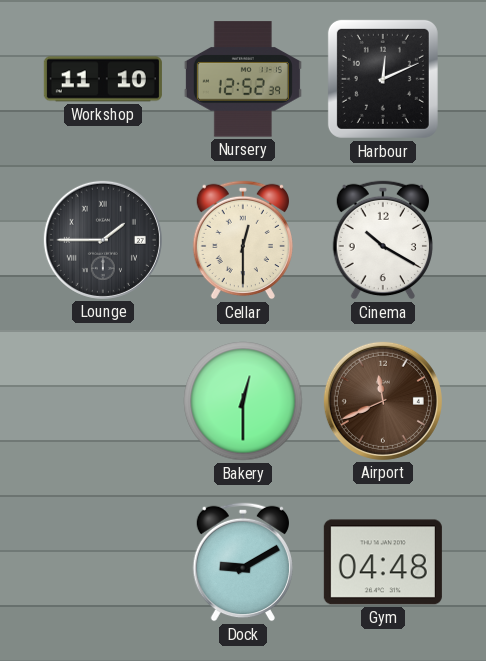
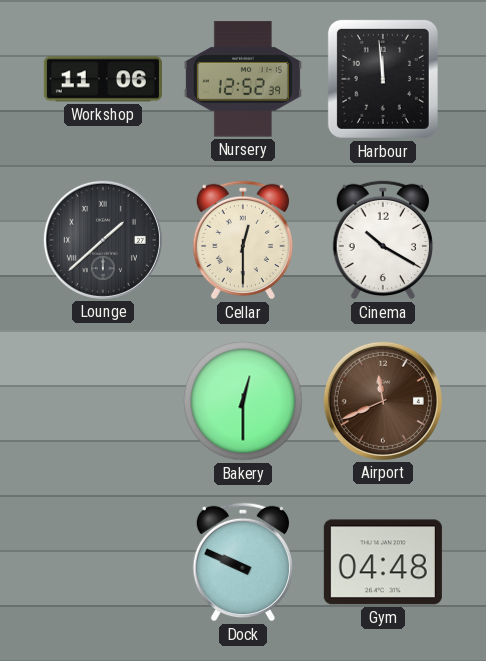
Workshop: 11:10 -> 11:06
Harbour: 12:11 -> 11:59
Lounge: 1:45 -> 1:38
Dock: 9:10 -> 9:49
